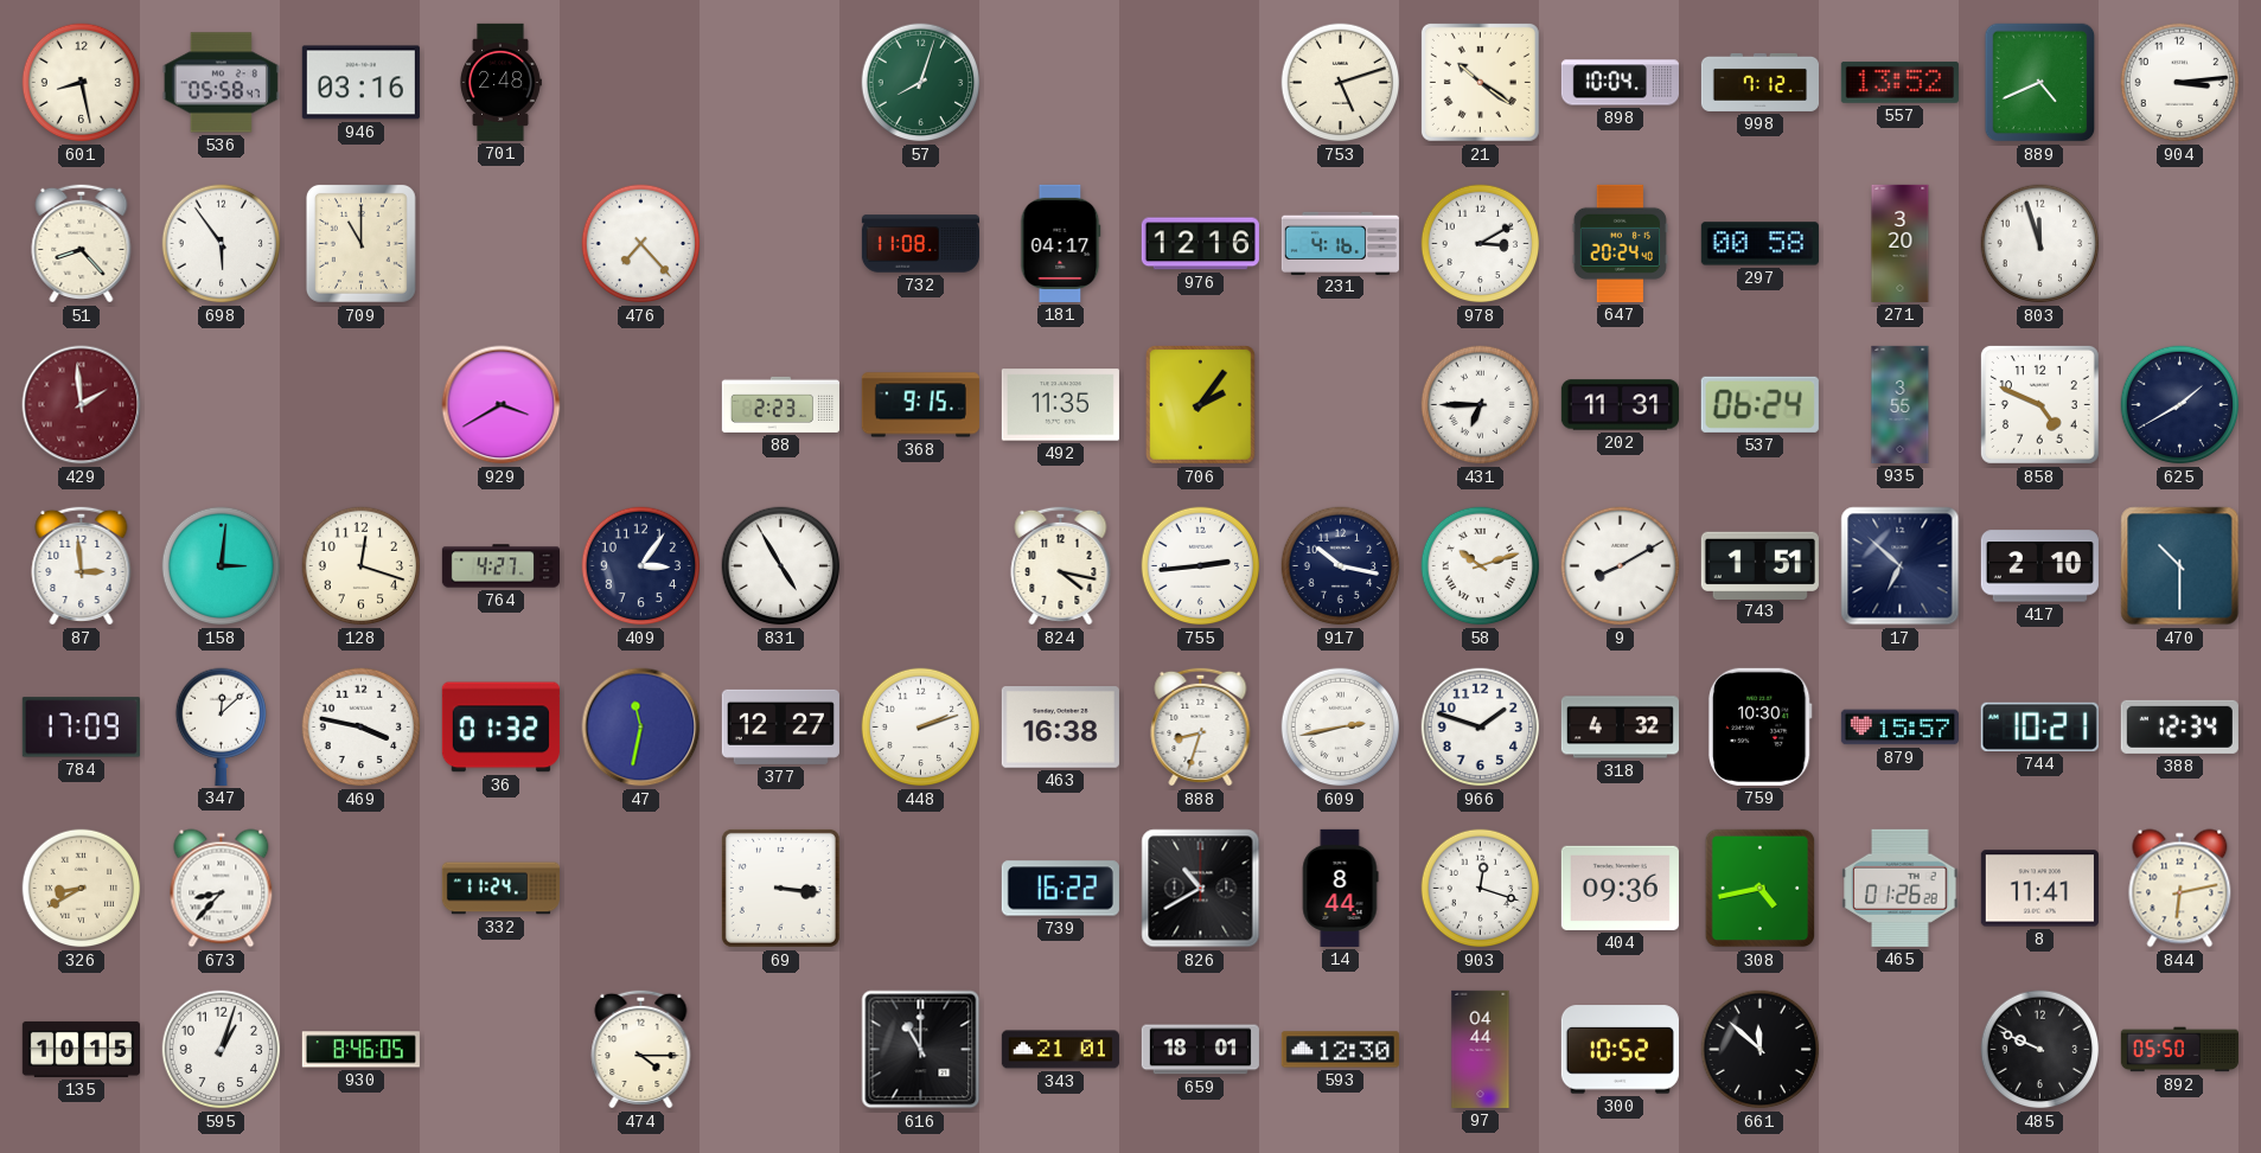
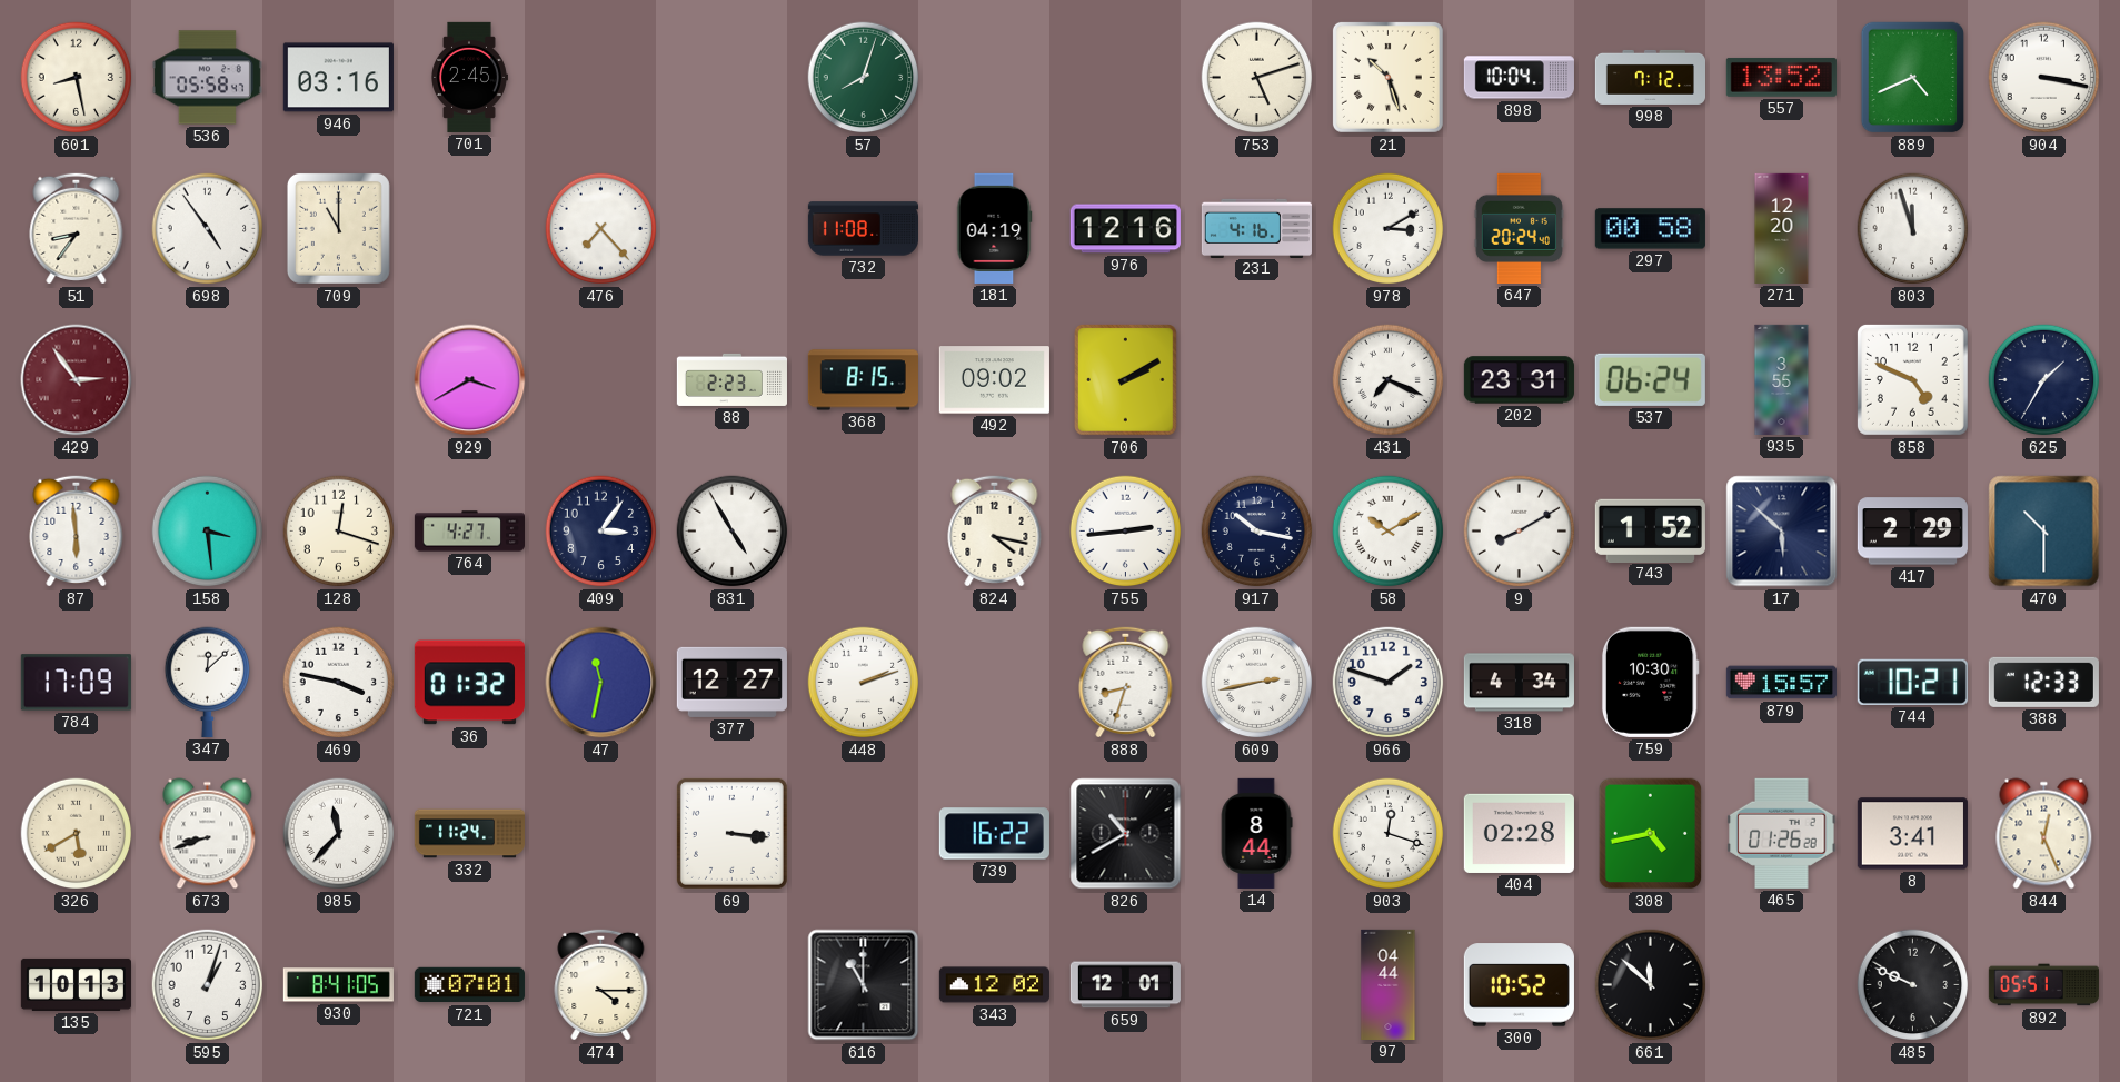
701: 2:48 -> 2:45
21: 10:21 -> 10:27
904: 3:14 -> 3:17
51: 8:23 -> 8:36
698: 5:54 -> 4:54
181: 04:17 -> 04:19
271: 3:20 -> 12:20
429: 1:59 -> 2:54
368: 9:15 -> 8:15
492: 11:35 -> 09:02
706: 2:06 -> 2:10
431: 6:45 -> 7:19
202: 11:31 -> 23:31
625: 1:40 -> 1:35
87: 2:59 -> 5:59
158: 3:01 -> 3:29
58: 10:12 -> 10:10
743: 1:51 -> 1:52
17: 6:52 -> 5:52
417: 2:10 -> 2:29
463: 16:38 -> none
318: 4:32 -> 4:34
388: 12:34 -> 12:33
326: 8:40 -> 5:40
673: 8:37 -> 8:42
985: none -> 11:37
404: 09:36 -> 02:28
8: 11:41 -> 3:41
844: 6:13 -> 12:26
135: 10:15 -> 10:13
930: 8:46 -> 8:41
721: none -> 07:01
343: 21:01 -> 12:02
659: 18:01 -> 12:01
593: 12:30 -> none
892: 05:50 -> 05:51
